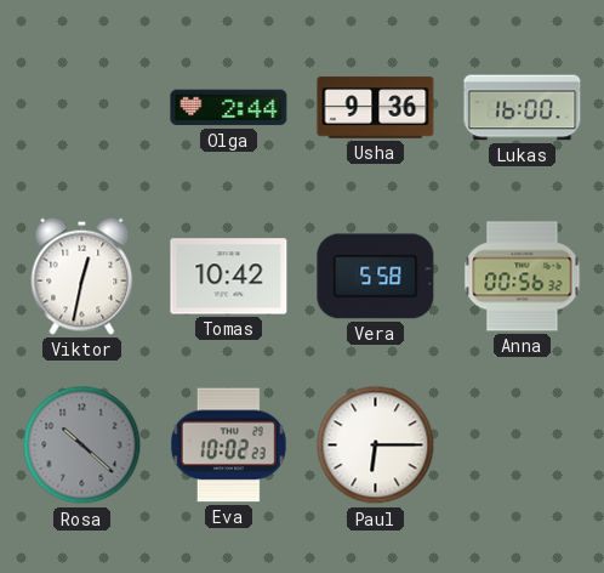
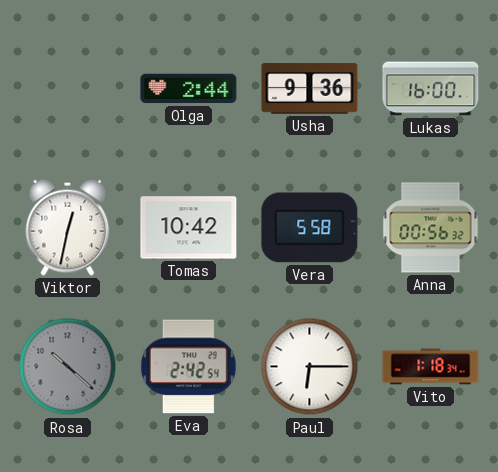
Eva: 10:02 -> 2:42
Vito: none -> 1:18
